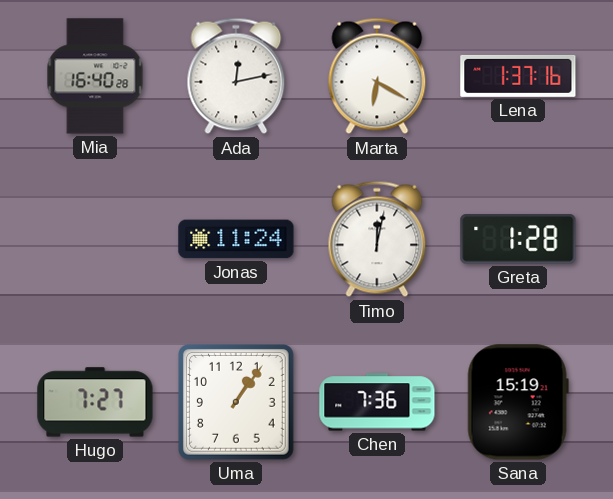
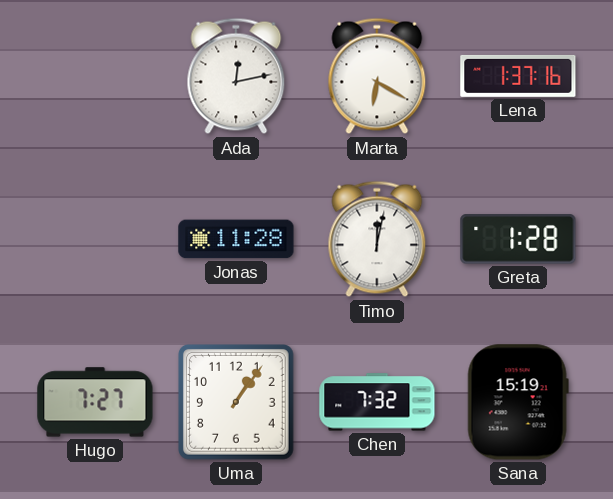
Mia: 16:40 -> none
Jonas: 11:24 -> 11:28
Chen: 7:36 -> 7:32
